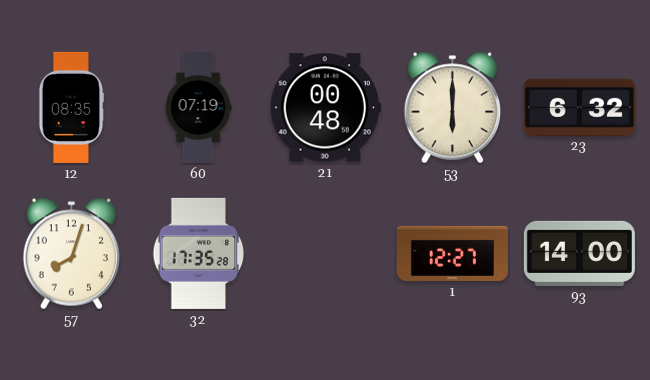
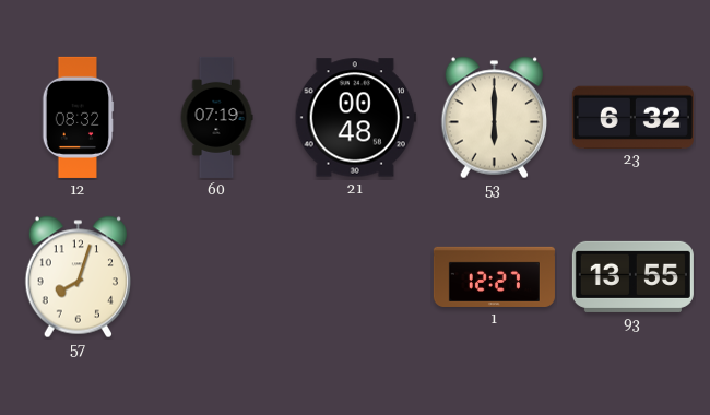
12: 08:35 -> 08:32
32: 17:35 -> none
93: 14:00 -> 13:55
